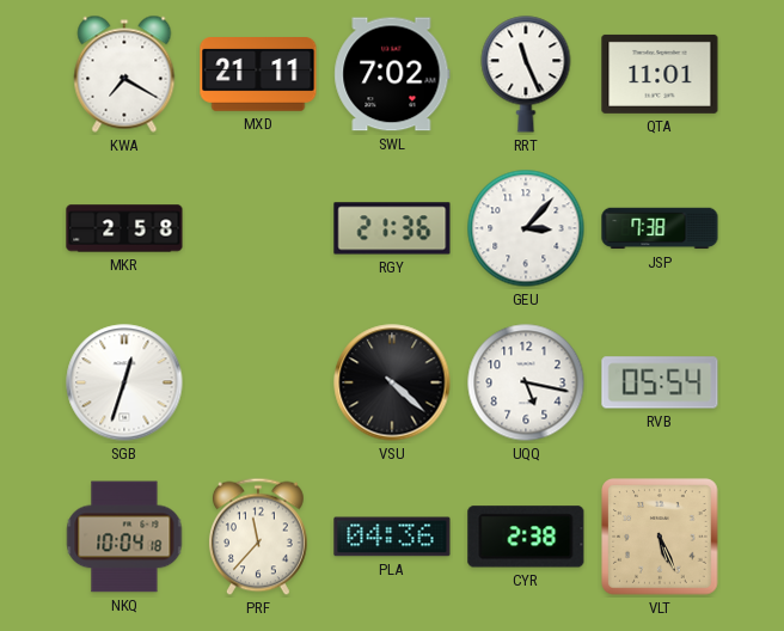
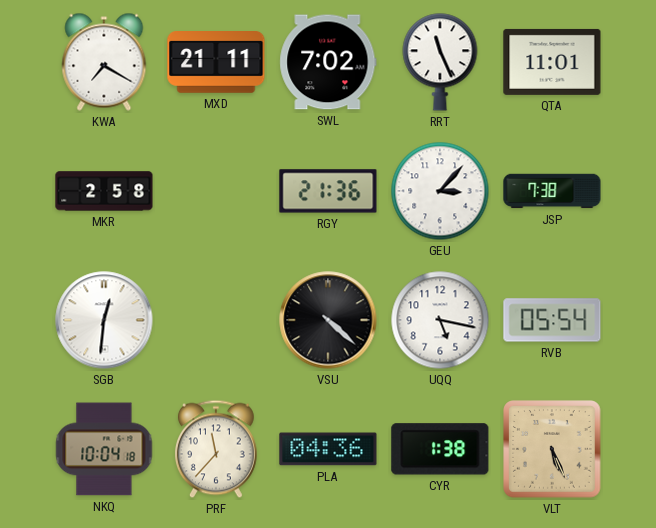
SGB: 12:33 -> 12:31
CYR: 2:38 -> 1:38
